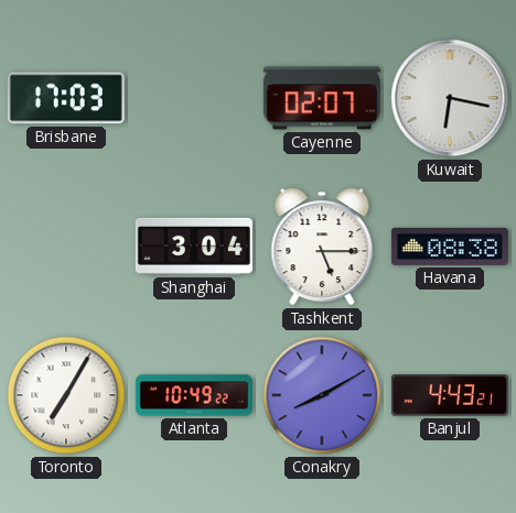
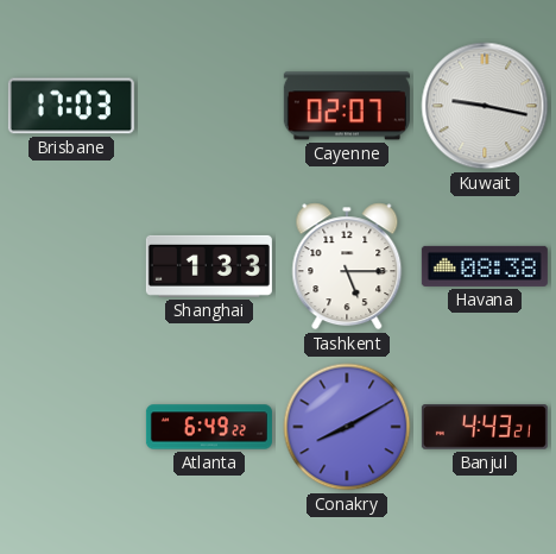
Kuwait: 6:17 -> 9:17
Shanghai: 3:04 -> 1:33
Toronto: 7:05 -> none
Atlanta: 10:49 -> 6:49
